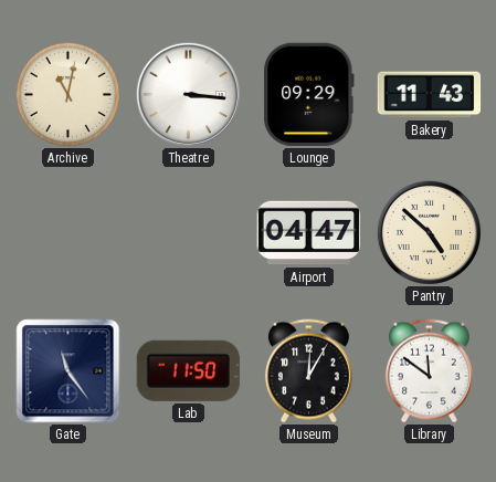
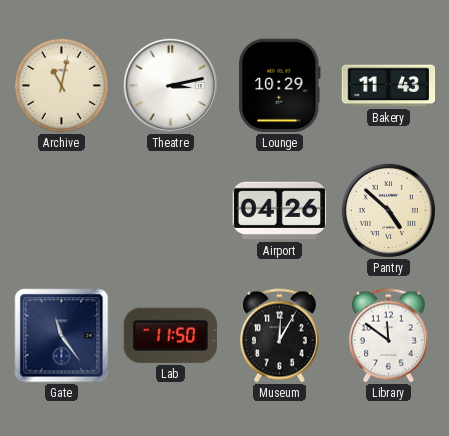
Theatre: 3:16 -> 3:13
Lounge: 09:29 -> 10:29
Airport: 04:47 -> 04:26
